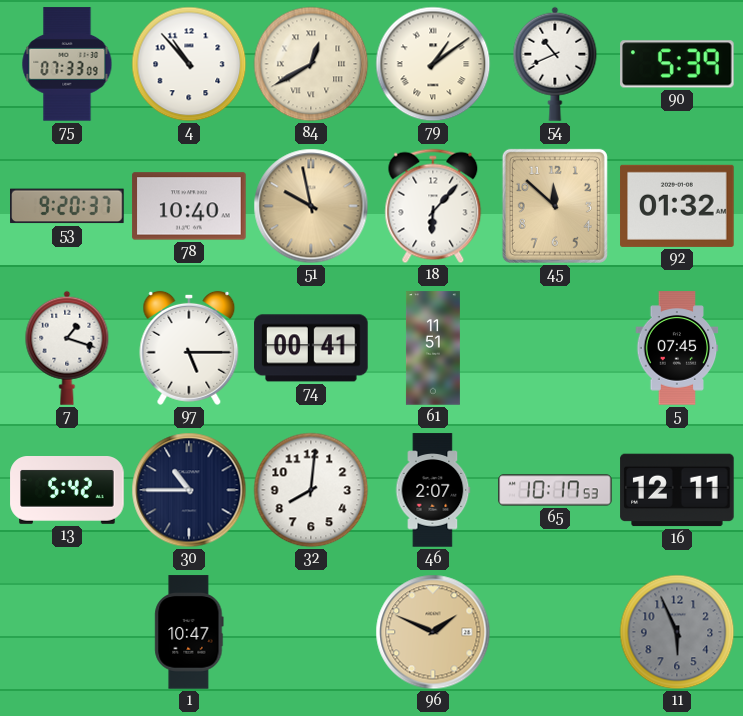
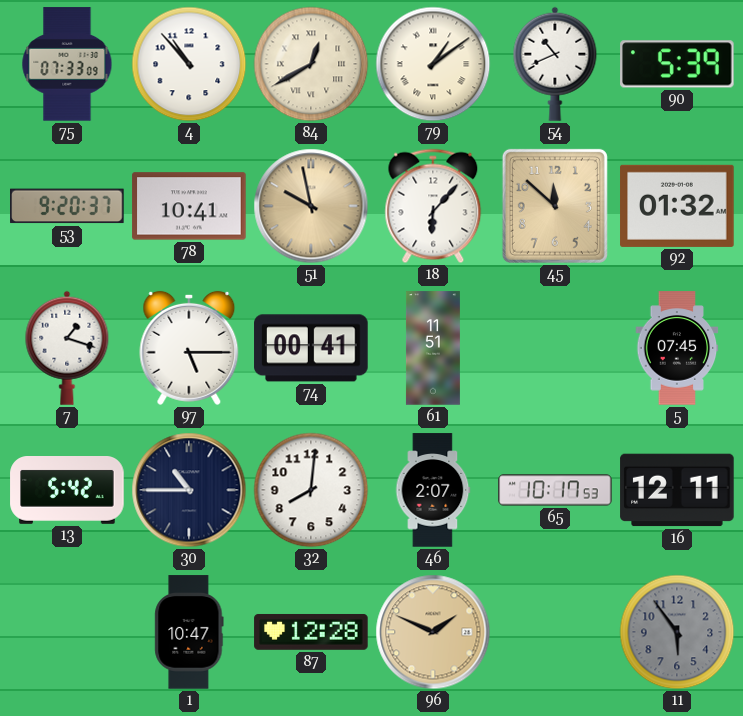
78: 10:40 -> 10:41
87: none -> 12:28
11: 5:56 -> 5:54
